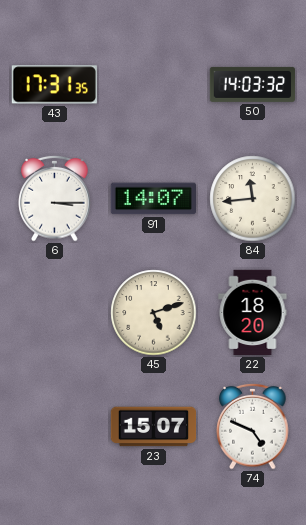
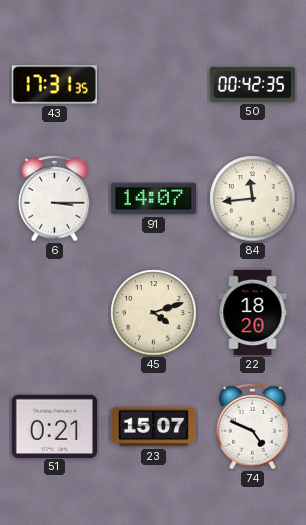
50: 14:03 -> 00:42
45: 5:12 -> 4:12
51: none -> 0:21
